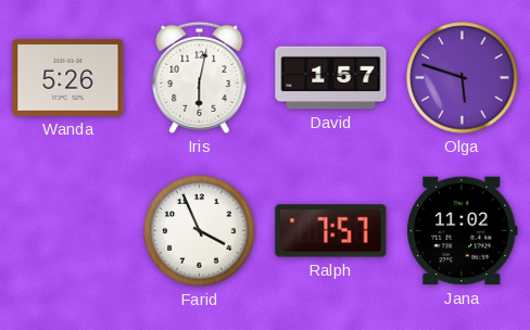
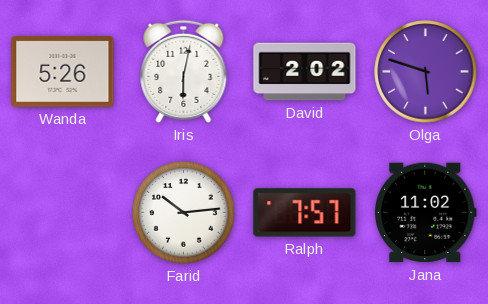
David: 1:57 -> 2:02
Farid: 3:56 -> 10:14
